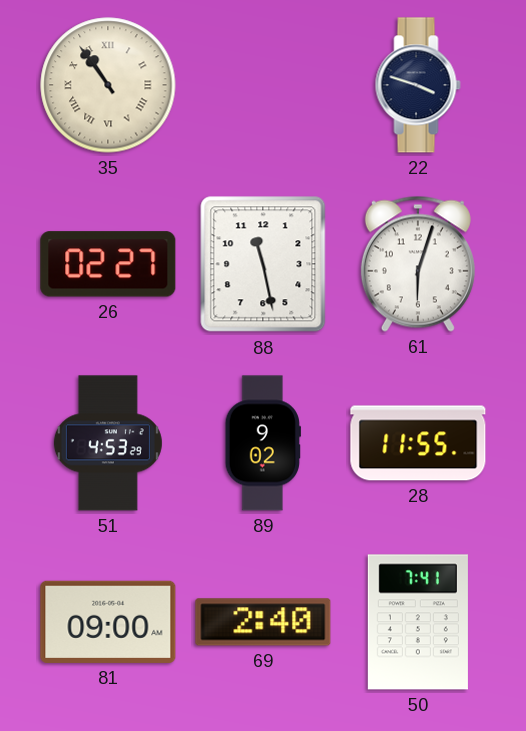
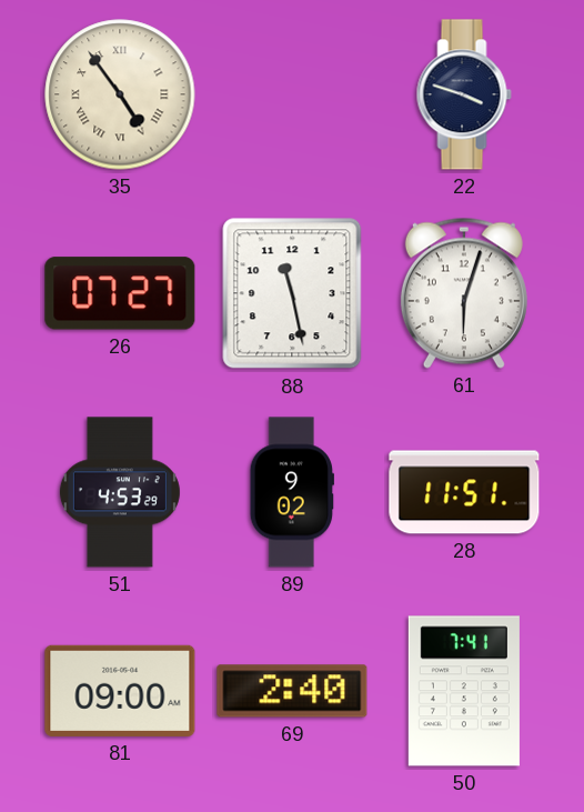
35: 10:54 -> 4:54
26: 02:27 -> 07:27
28: 11:55 -> 11:51
